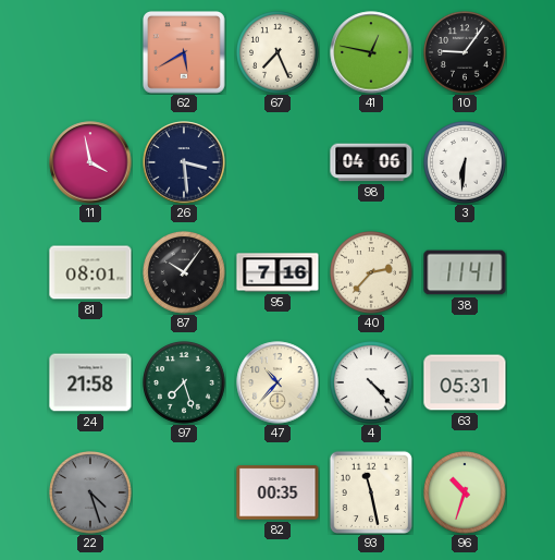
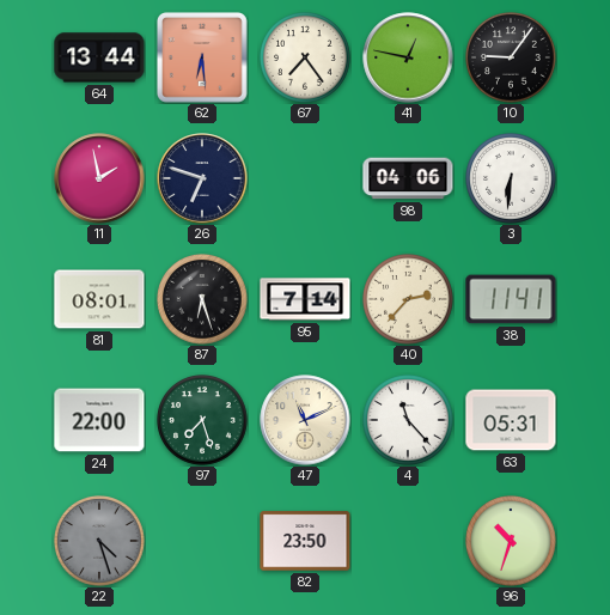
64: none -> 13:44
62: 5:40 -> 6:29
67: 7:26 -> 7:24
11: 3:58 -> 1:58
26: 3:29 -> 6:48
87: 10:06 -> 6:27
95: 7:16 -> 7:14
24: 21:58 -> 22:00
47: 10:37 -> 11:11
4: 4:23 -> 11:23
82: 00:35 -> 23:50
93: 11:28 -> none
